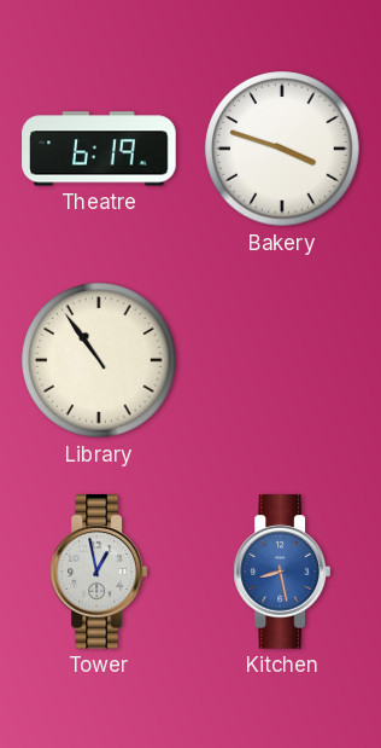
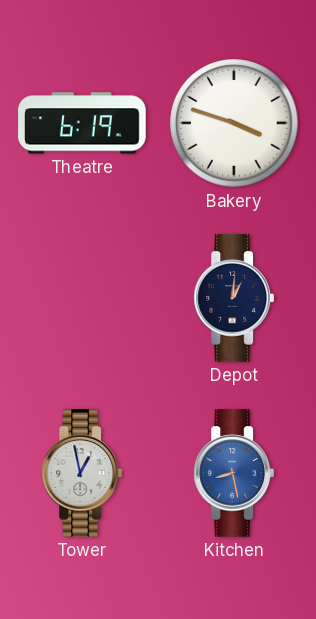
Library: 10:54 -> none
Depot: none -> 1:01
